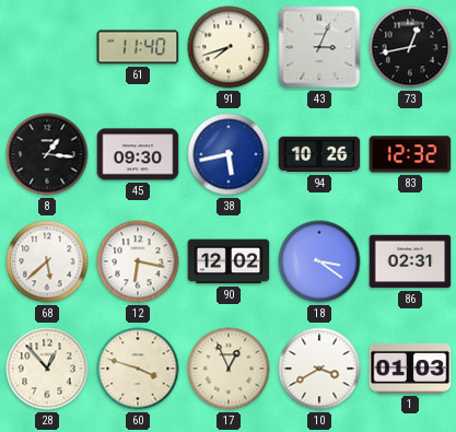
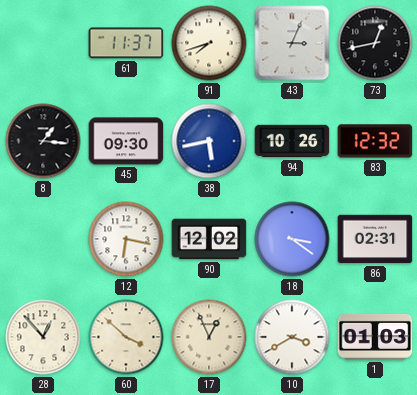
61: 11:40 -> 11:37
68: 5:38 -> none
60: 3:48 -> 3:52
